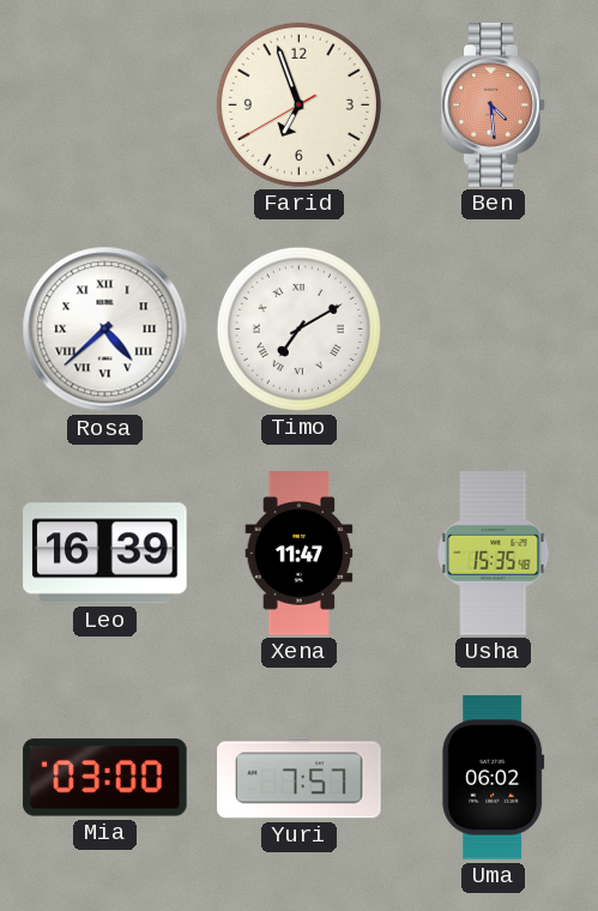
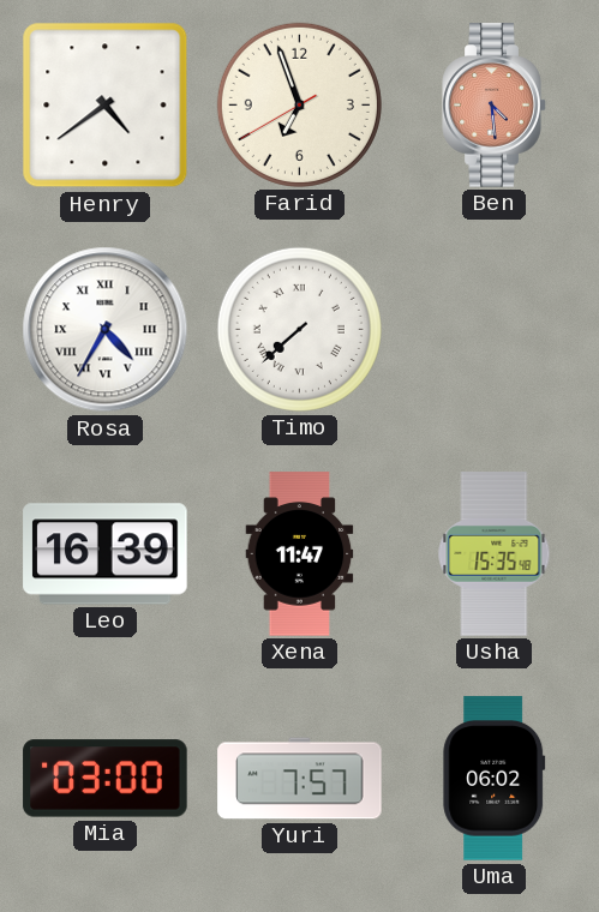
Henry: none -> 4:39
Rosa: 4:38 -> 4:35
Timo: 7:10 -> 7:38
